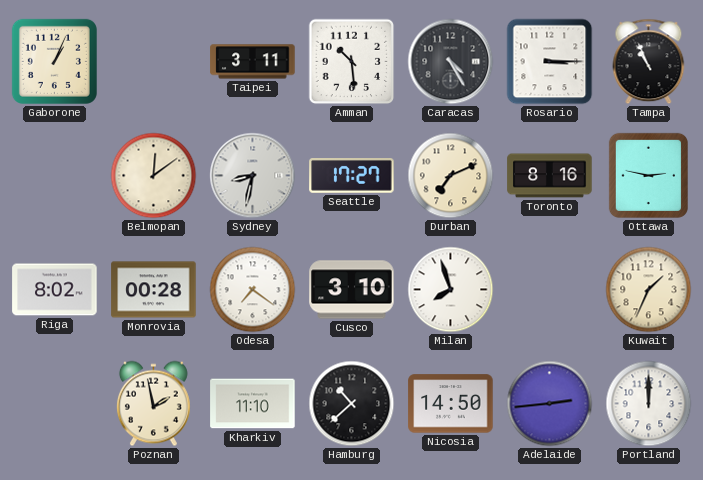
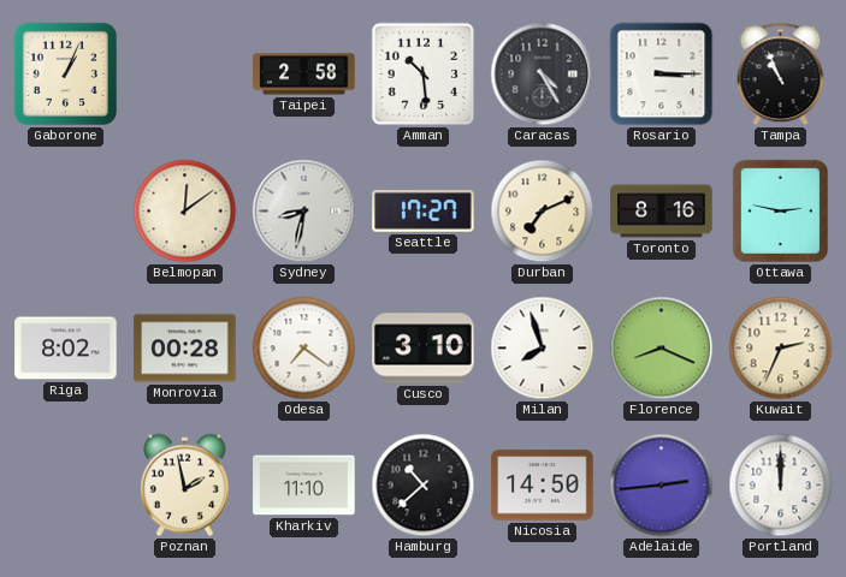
Taipei: 3:11 -> 2:58
Florence: none -> 8:19
Kuwait: 1:34 -> 2:34
